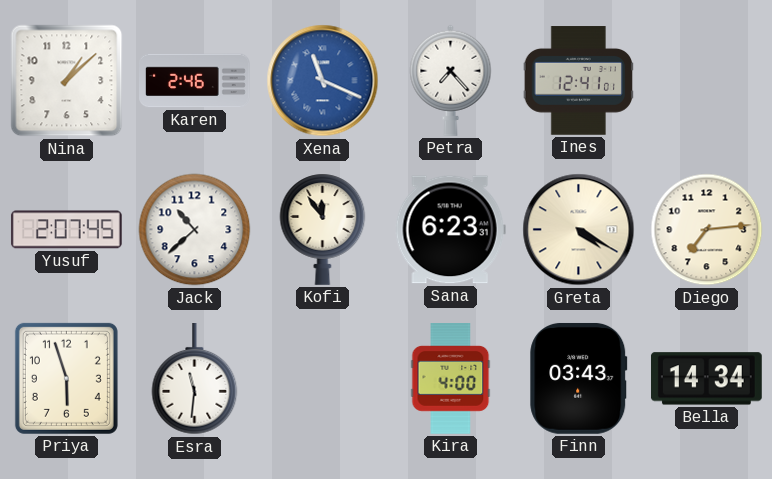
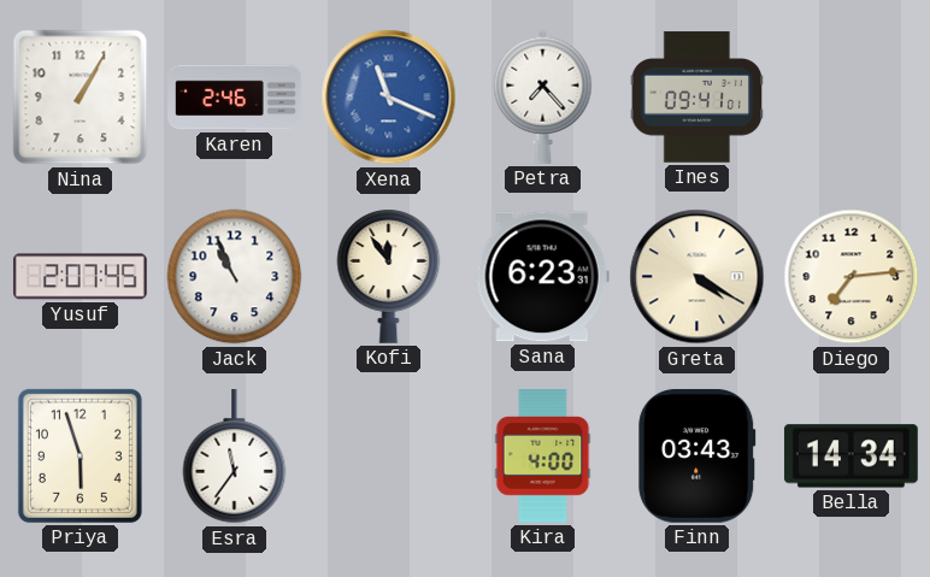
Nina: 1:08 -> 1:05
Ines: 12:41 -> 09:41
Jack: 10:38 -> 10:56
Esra: 11:31 -> 11:36
